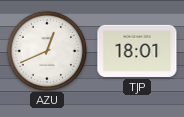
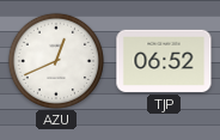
TJP: 18:01 -> 06:52
